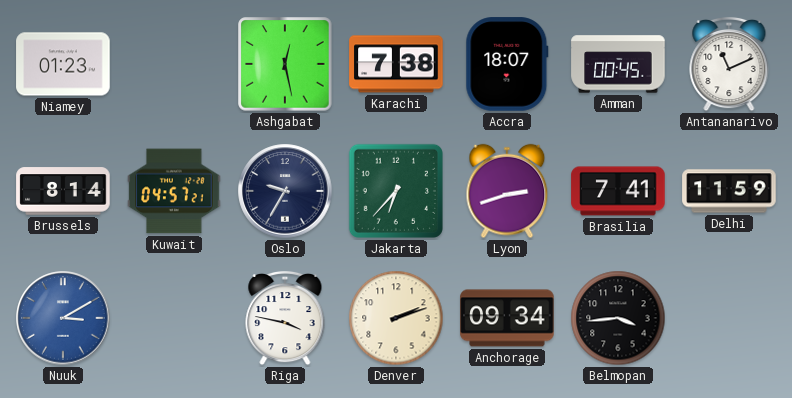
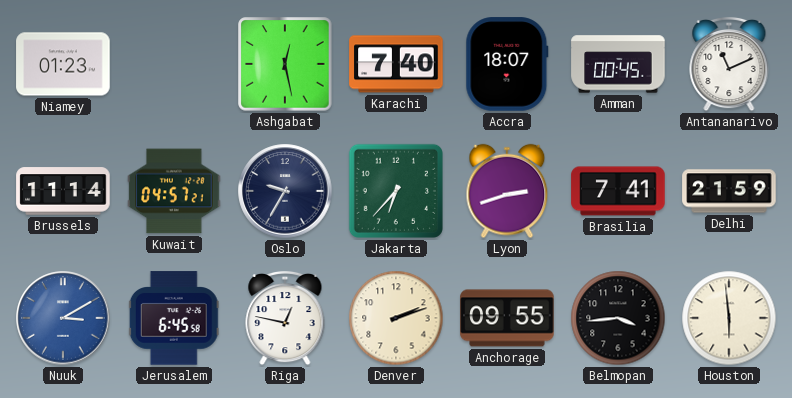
Karachi: 7:38 -> 7:40
Brussels: 8:14 -> 11:14
Delhi: 11:59 -> 21:59
Jerusalem: none -> 6:45
Riga: 3:47 -> 12:47
Anchorage: 09:34 -> 09:55
Houston: none -> 5:59
